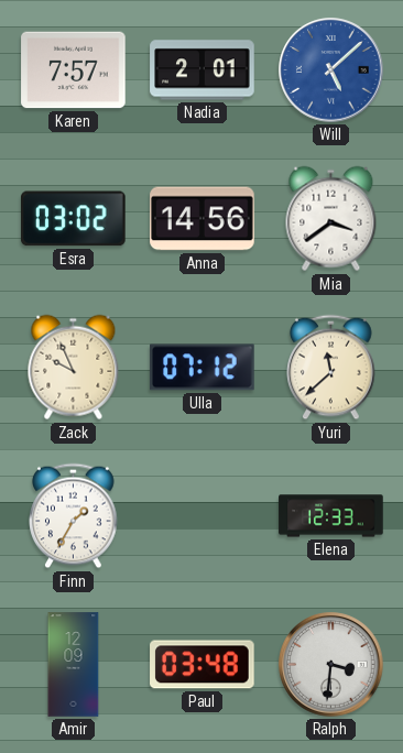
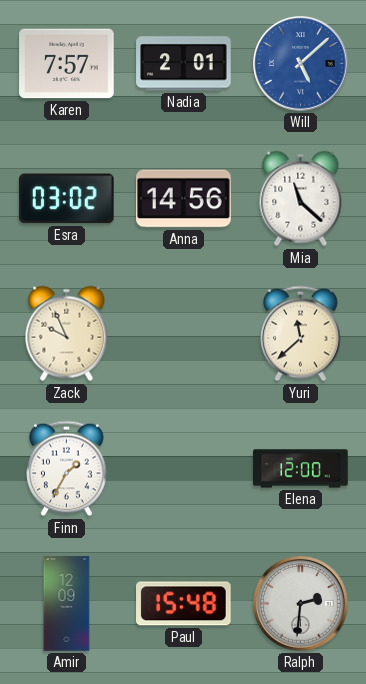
Mia: 3:39 -> 11:22
Ulla: 07:12 -> none
Elena: 12:33 -> 12:00
Paul: 03:48 -> 15:48
Ralph: 3:31 -> 2:31
